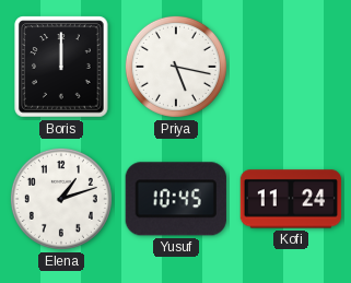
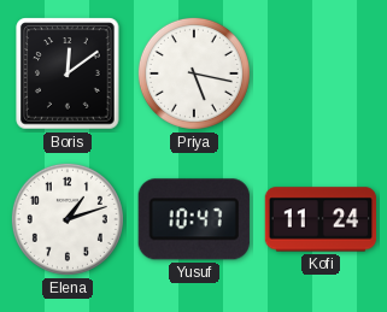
Boris: 12:00 -> 12:09
Yusuf: 10:45 -> 10:47
